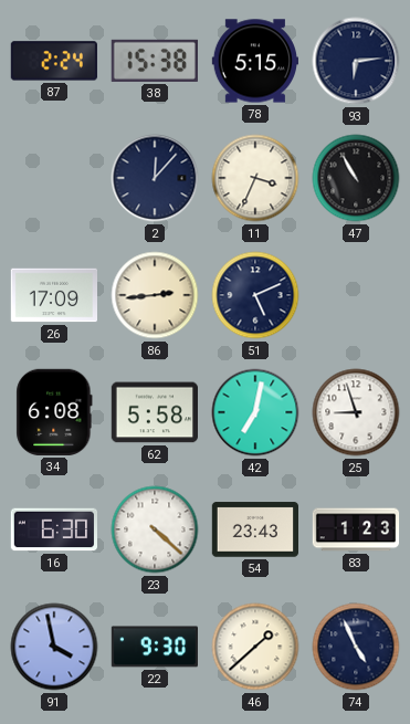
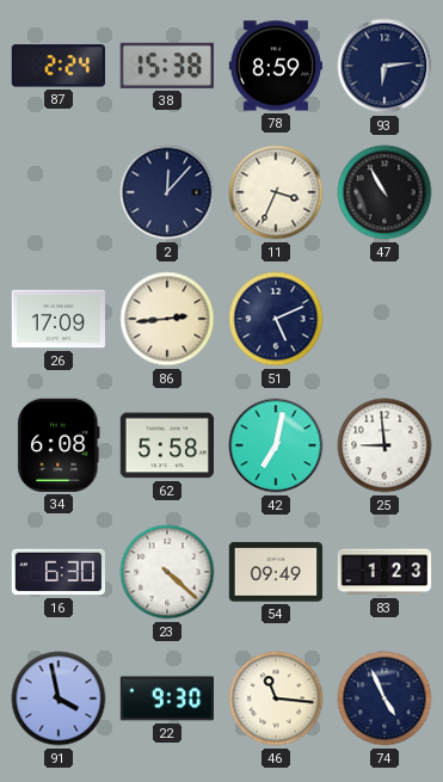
78: 5:15 -> 8:59
25: 8:57 -> 8:59
54: 23:43 -> 09:49
46: 1:38 -> 11:16
